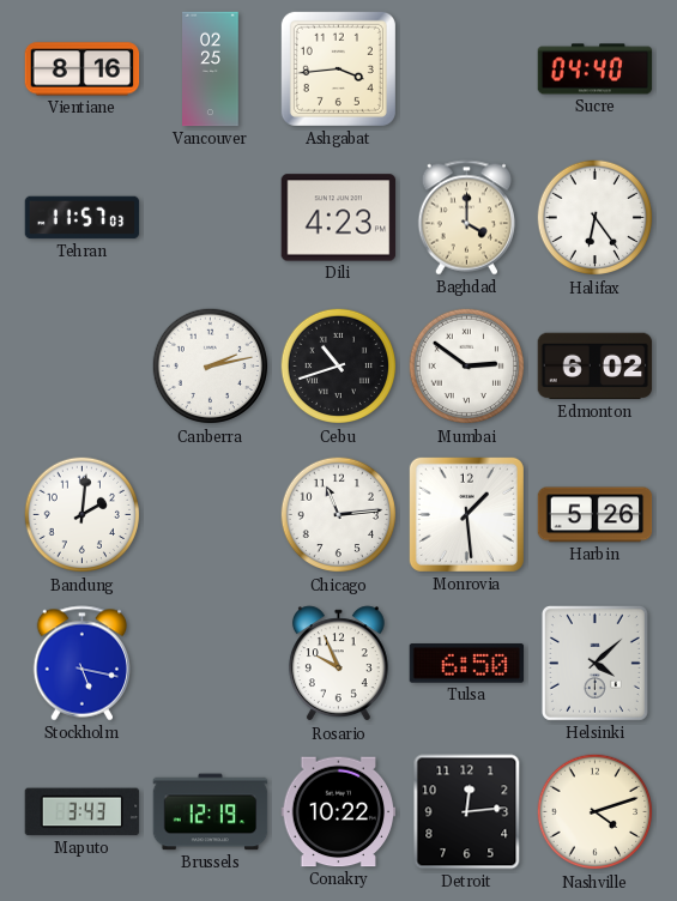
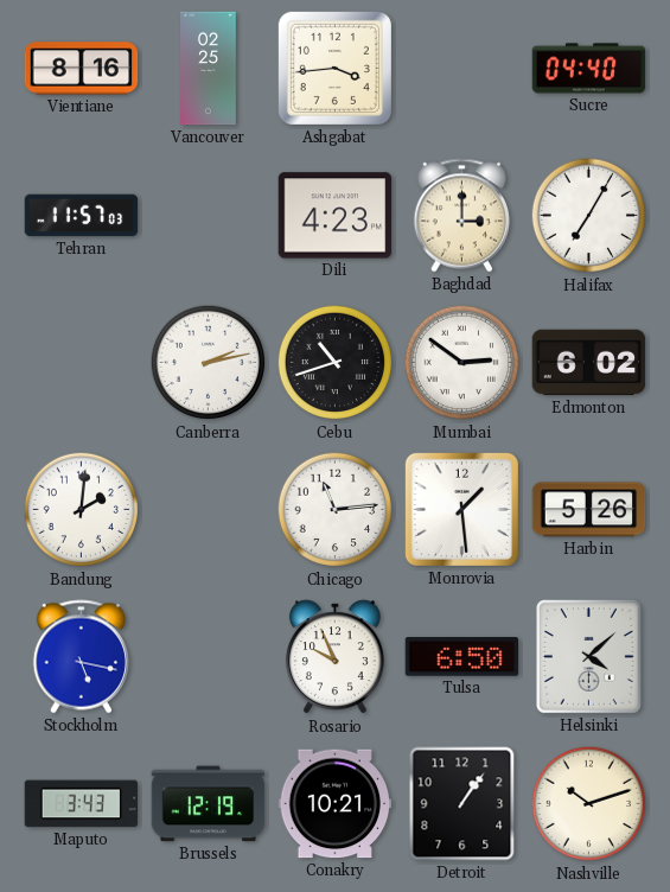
Baghdad: 4:00 -> 3:00
Halifax: 6:24 -> 7:05
Conakry: 10:22 -> 10:21
Detroit: 12:14 -> 1:06
Nashville: 4:12 -> 10:12
